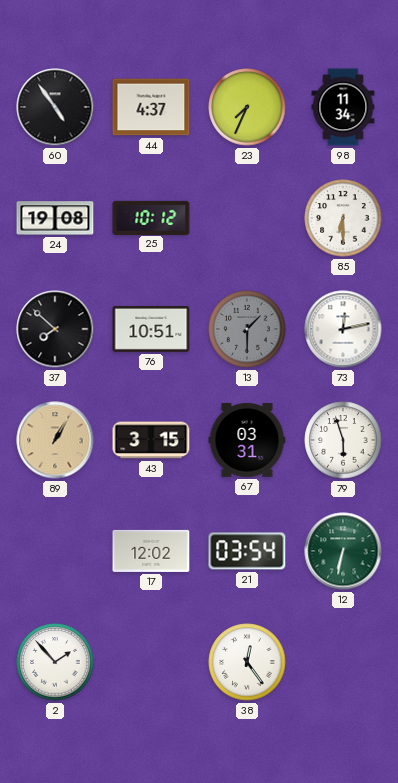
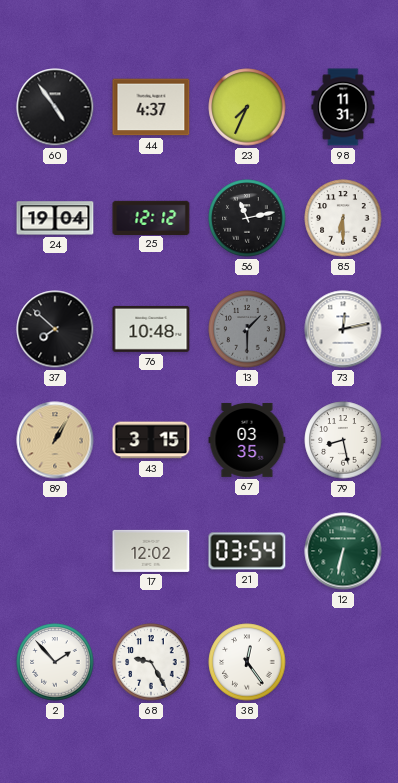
98: 11:34 -> 11:31
24: 19:08 -> 19:04
25: 10:12 -> 12:12
56: none -> 11:13
76: 10:51 -> 10:48
67: 03:31 -> 03:35
79: 5:57 -> 8:28
68: none -> 9:25
